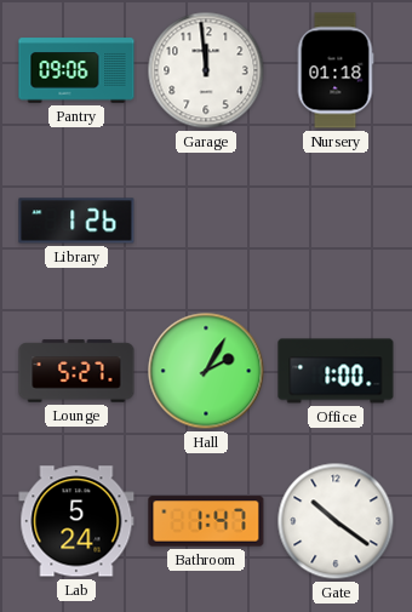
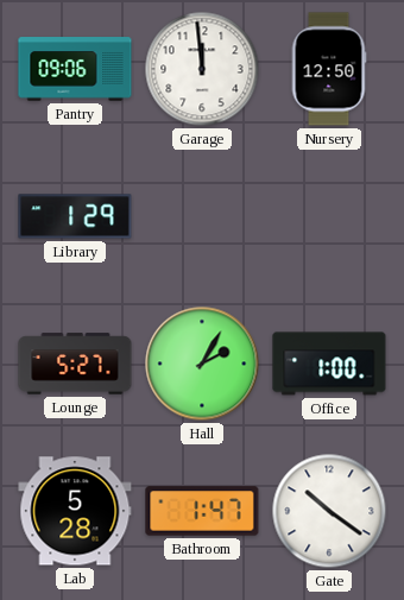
Nursery: 01:18 -> 12:50
Library: 1:26 -> 1:29
Lab: 5:24 -> 5:28
